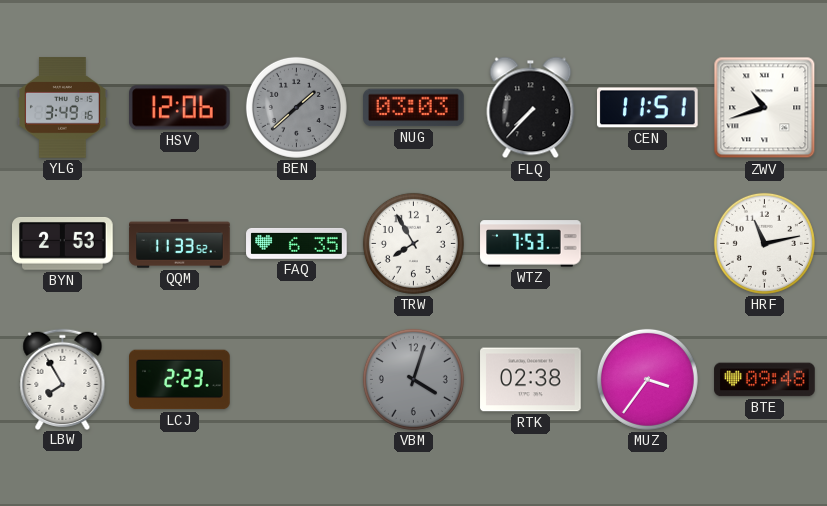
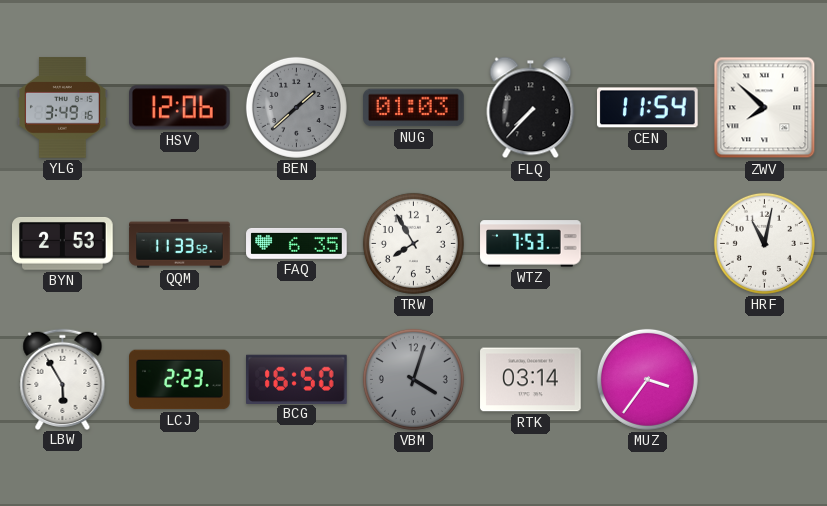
NUG: 03:03 -> 01:03
CEN: 11:51 -> 11:54
ZWV: 10:42 -> 7:52
HRF: 11:13 -> 11:02
LBW: 7:55 -> 5:55
BCG: none -> 16:50
RTK: 02:38 -> 03:14
BTE: 09:48 -> none
